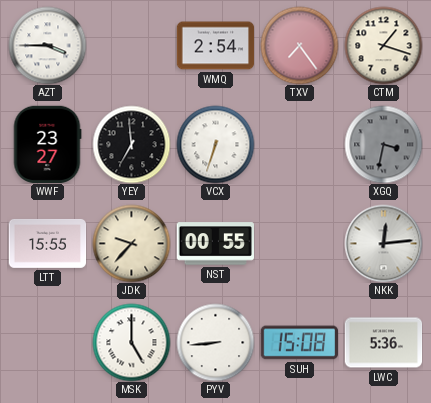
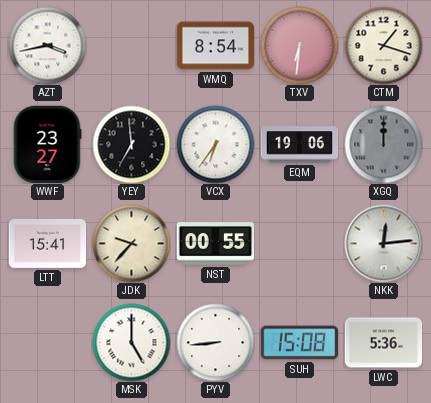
AZT: 3:45 -> 3:43
WMQ: 2:54 -> 8:54
TXV: 7:24 -> 6:31
VCX: 6:33 -> 6:36
EQM: none -> 19:06
XGQ: 3:32 -> 12:00
LTT: 15:55 -> 15:41
